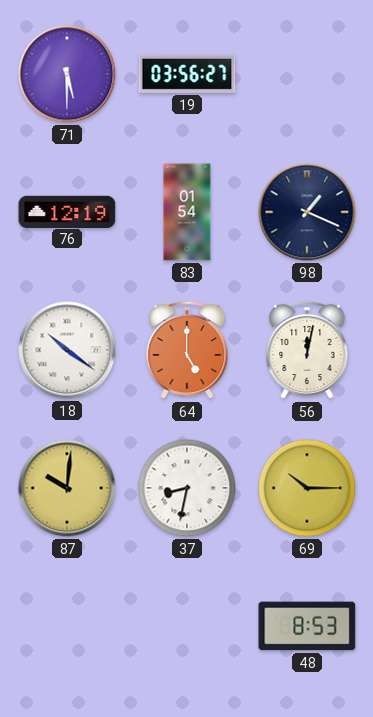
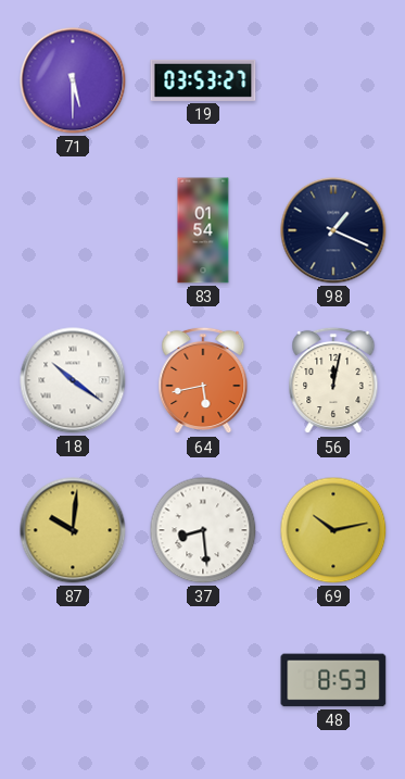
19: 03:56 -> 03:53
76: 12:19 -> none
64: 5:00 -> 5:43
37: 8:32 -> 8:29
69: 10:15 -> 10:13
